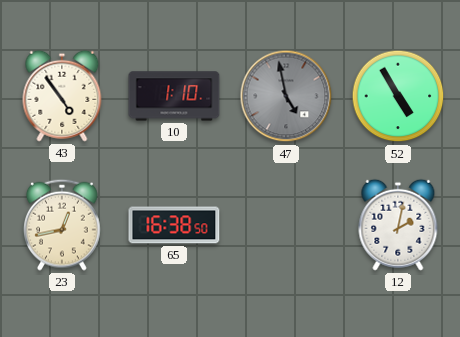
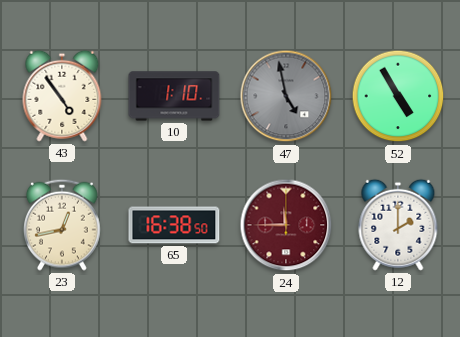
24: none -> 11:45
12: 2:02 -> 2:00
